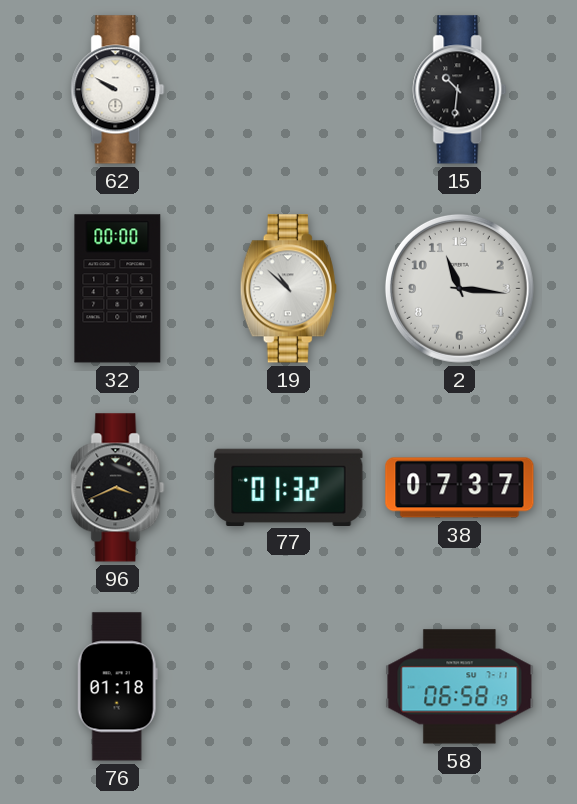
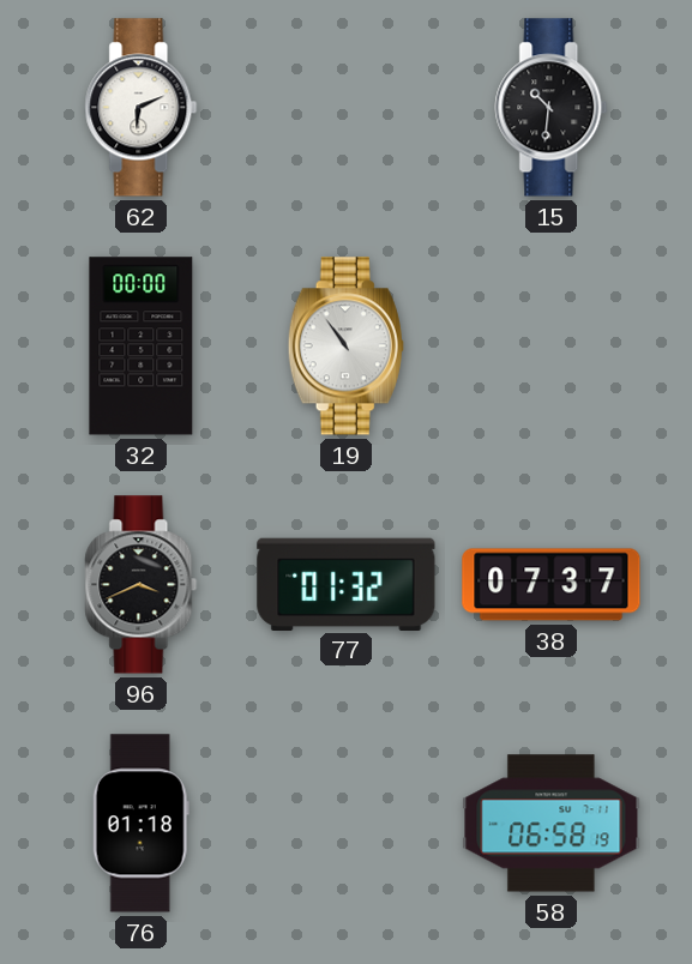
62: 9:50 -> 6:11
19: 10:52 -> 10:54
2: 11:16 -> none
